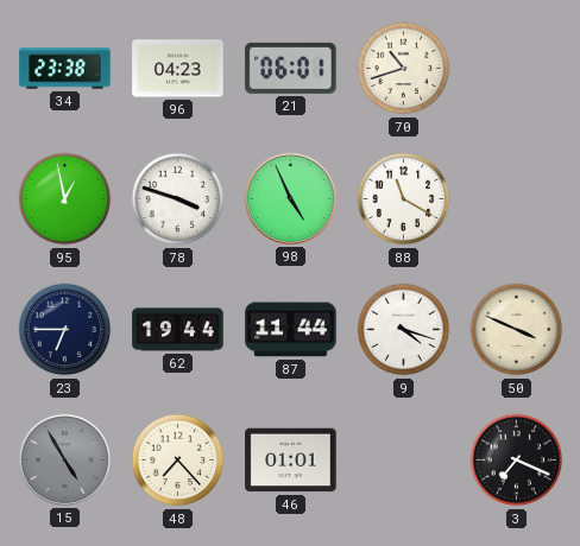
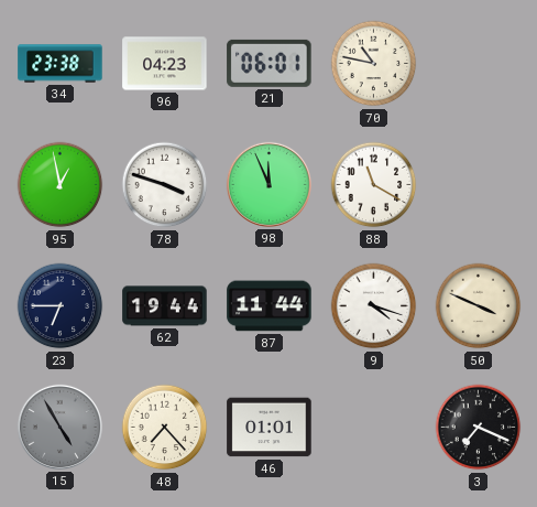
70: 10:42 -> 10:47
98: 4:56 -> 11:56
